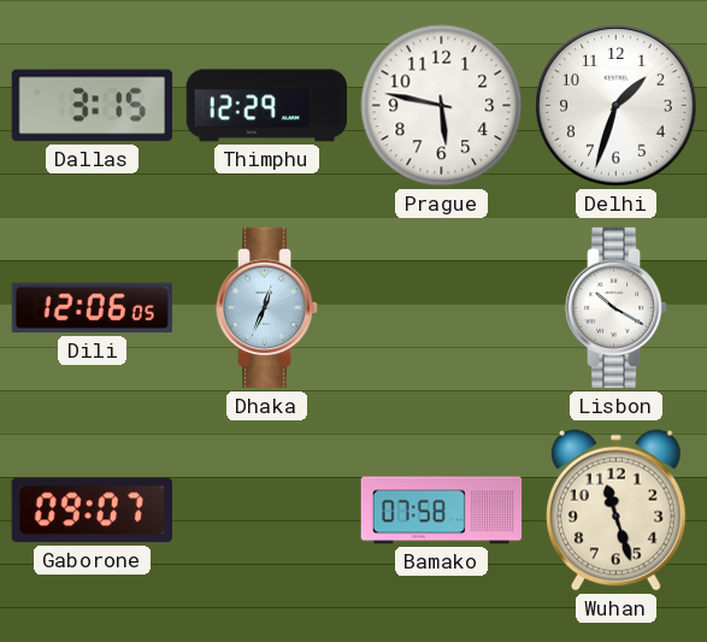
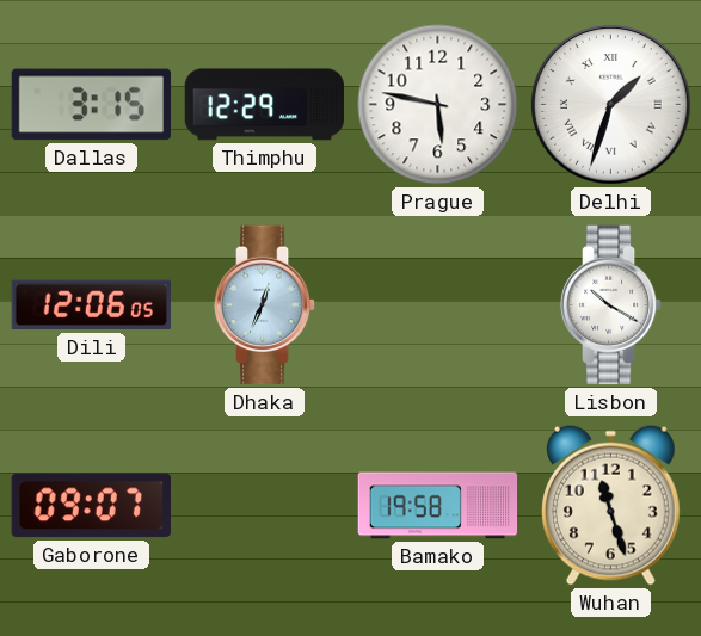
Delhi numerals: Arabic -> Roman
Bamako: 07:58 -> 19:58
